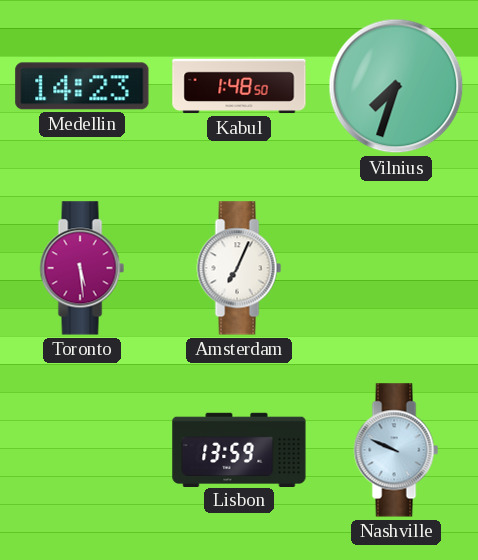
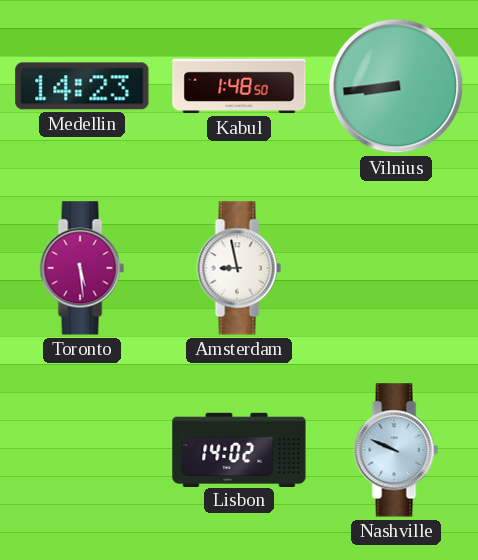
Vilnius: 7:33 -> 8:44
Amsterdam: 7:04 -> 8:58
Lisbon: 13:59 -> 14:02
